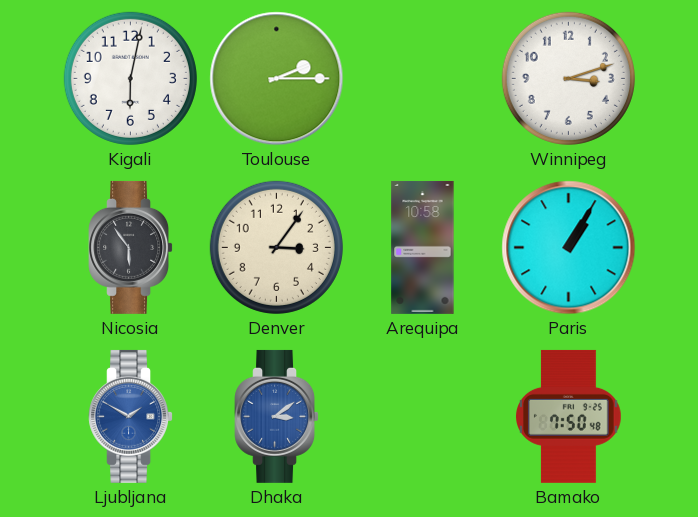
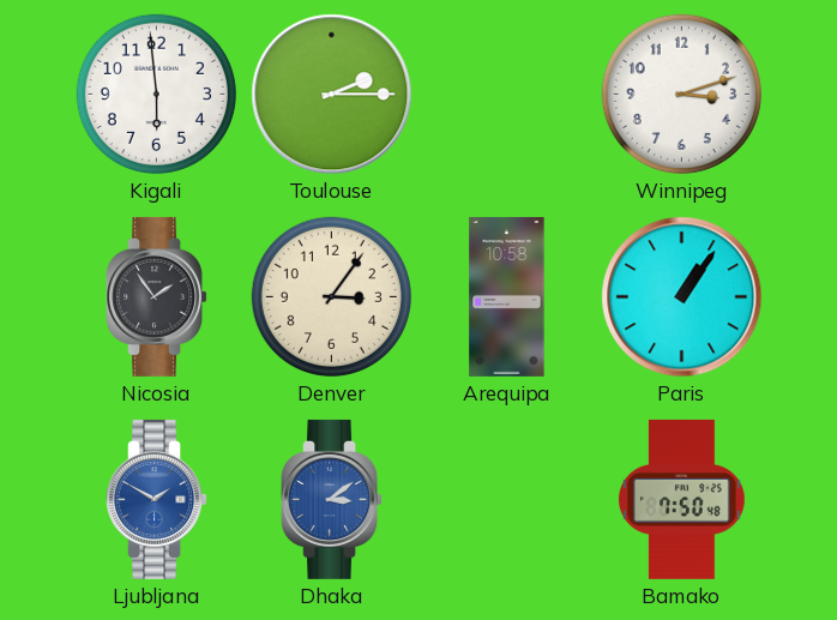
Kigali: 6:02 -> 5:59
Nicosia: 5:54 -> 1:54
Paris: 1:05 -> 1:06
